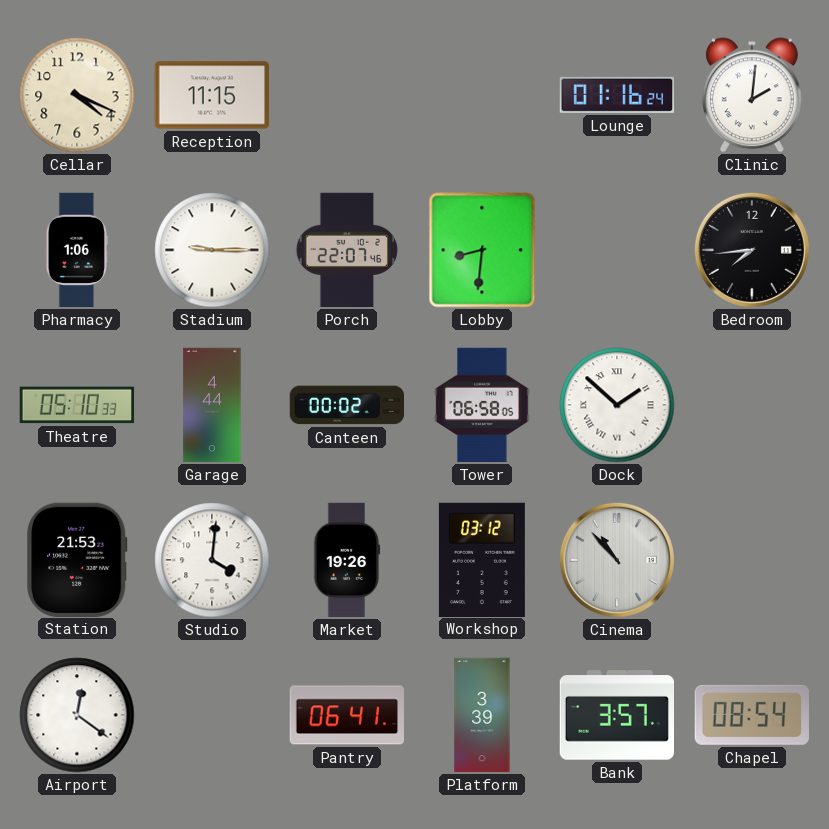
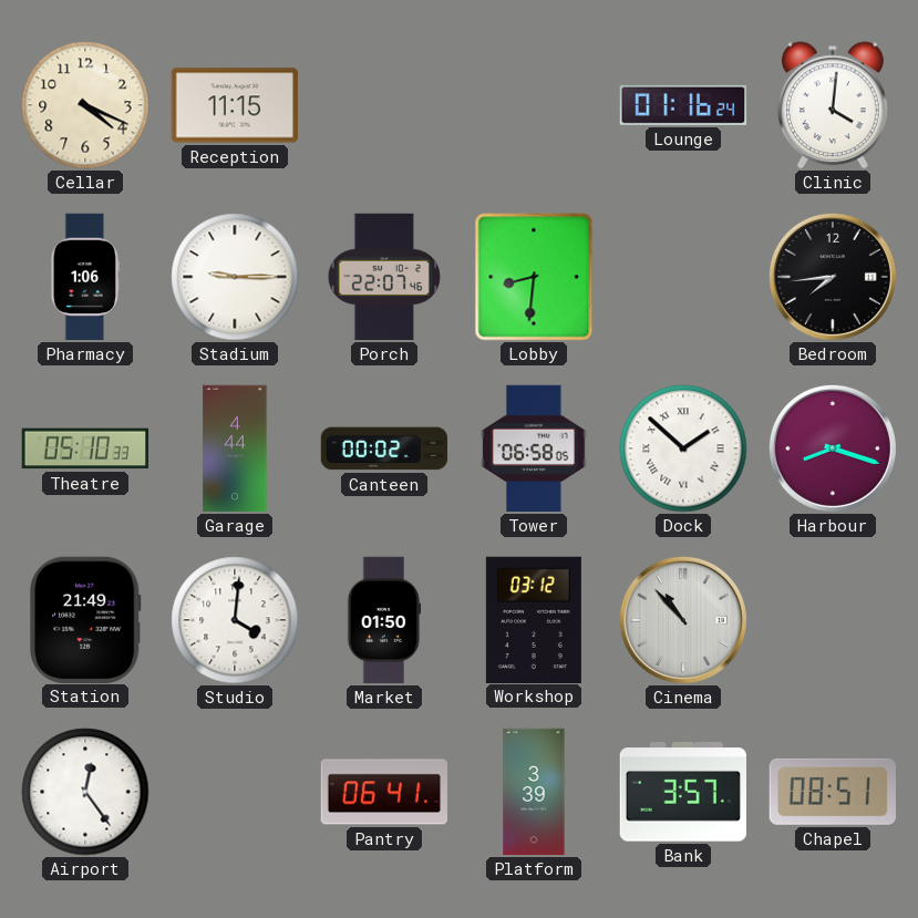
Clinic: 2:01 -> 4:01
Harbour: none -> 8:18
Station: 21:53 -> 21:49
Market: 19:26 -> 01:50
Airport: 12:21 -> 12:24
Chapel: 08:54 -> 08:51
